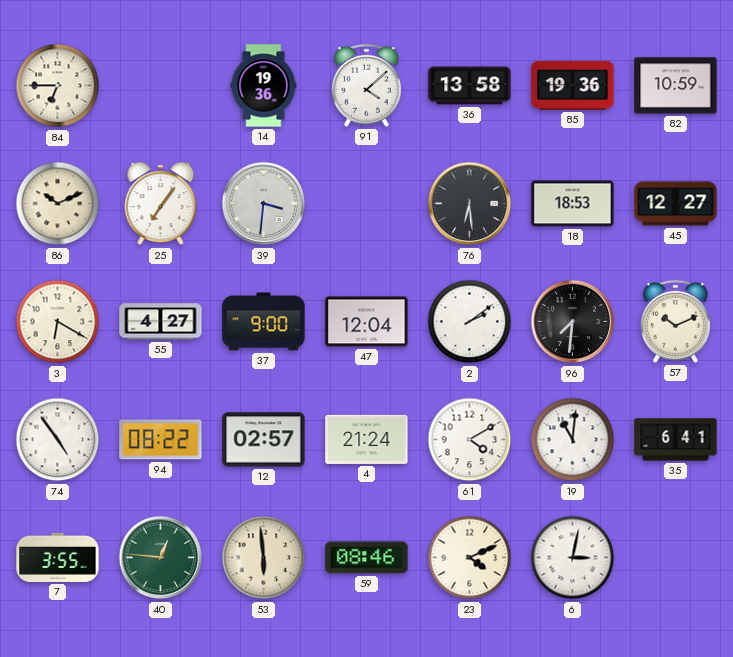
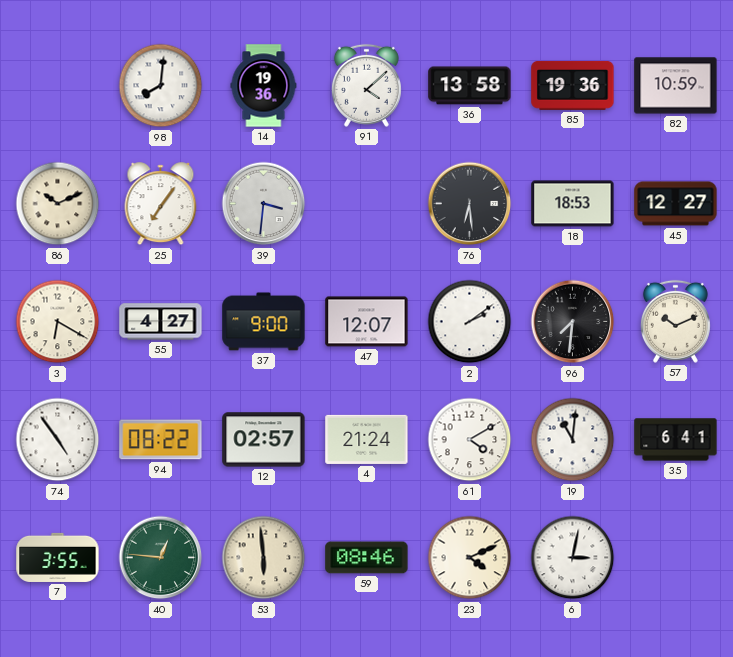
84: 6:45 -> none
98: none -> 8:01
47: 12:04 -> 12:07
